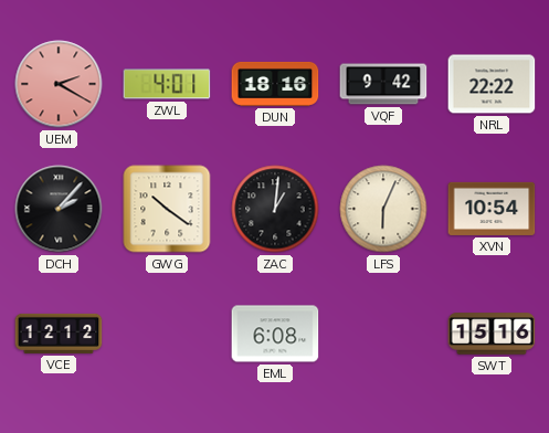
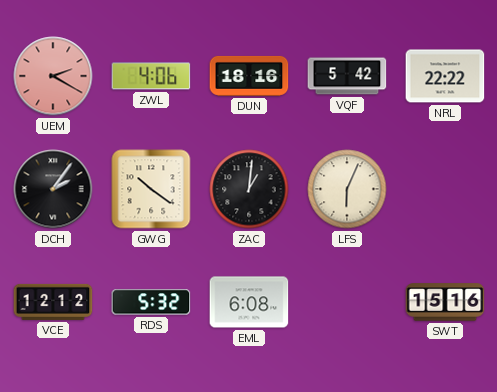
ZWL: 4:01 -> 4:06
VQF: 9:42 -> 5:42
DCH: 2:07 -> 2:06
XVN: 10:54 -> none
RDS: none -> 5:32
